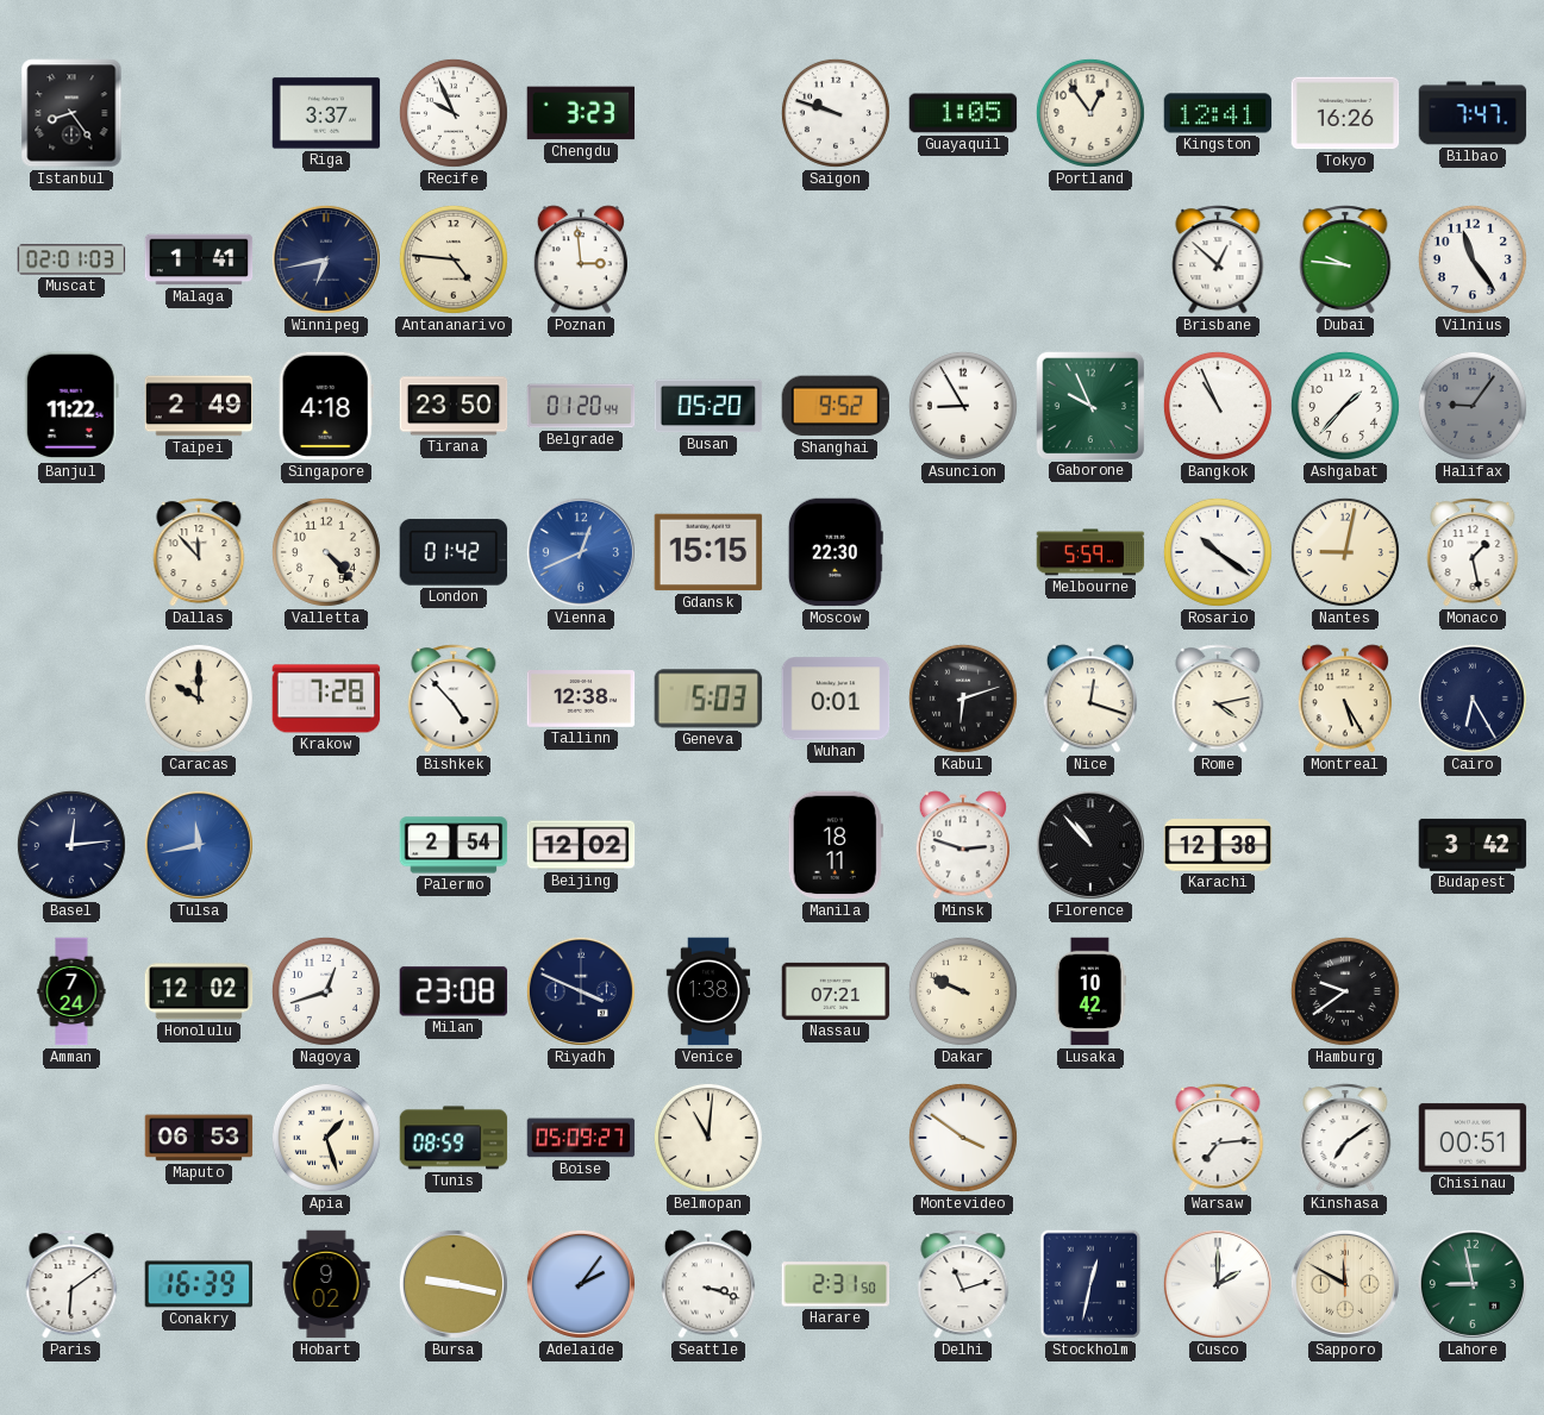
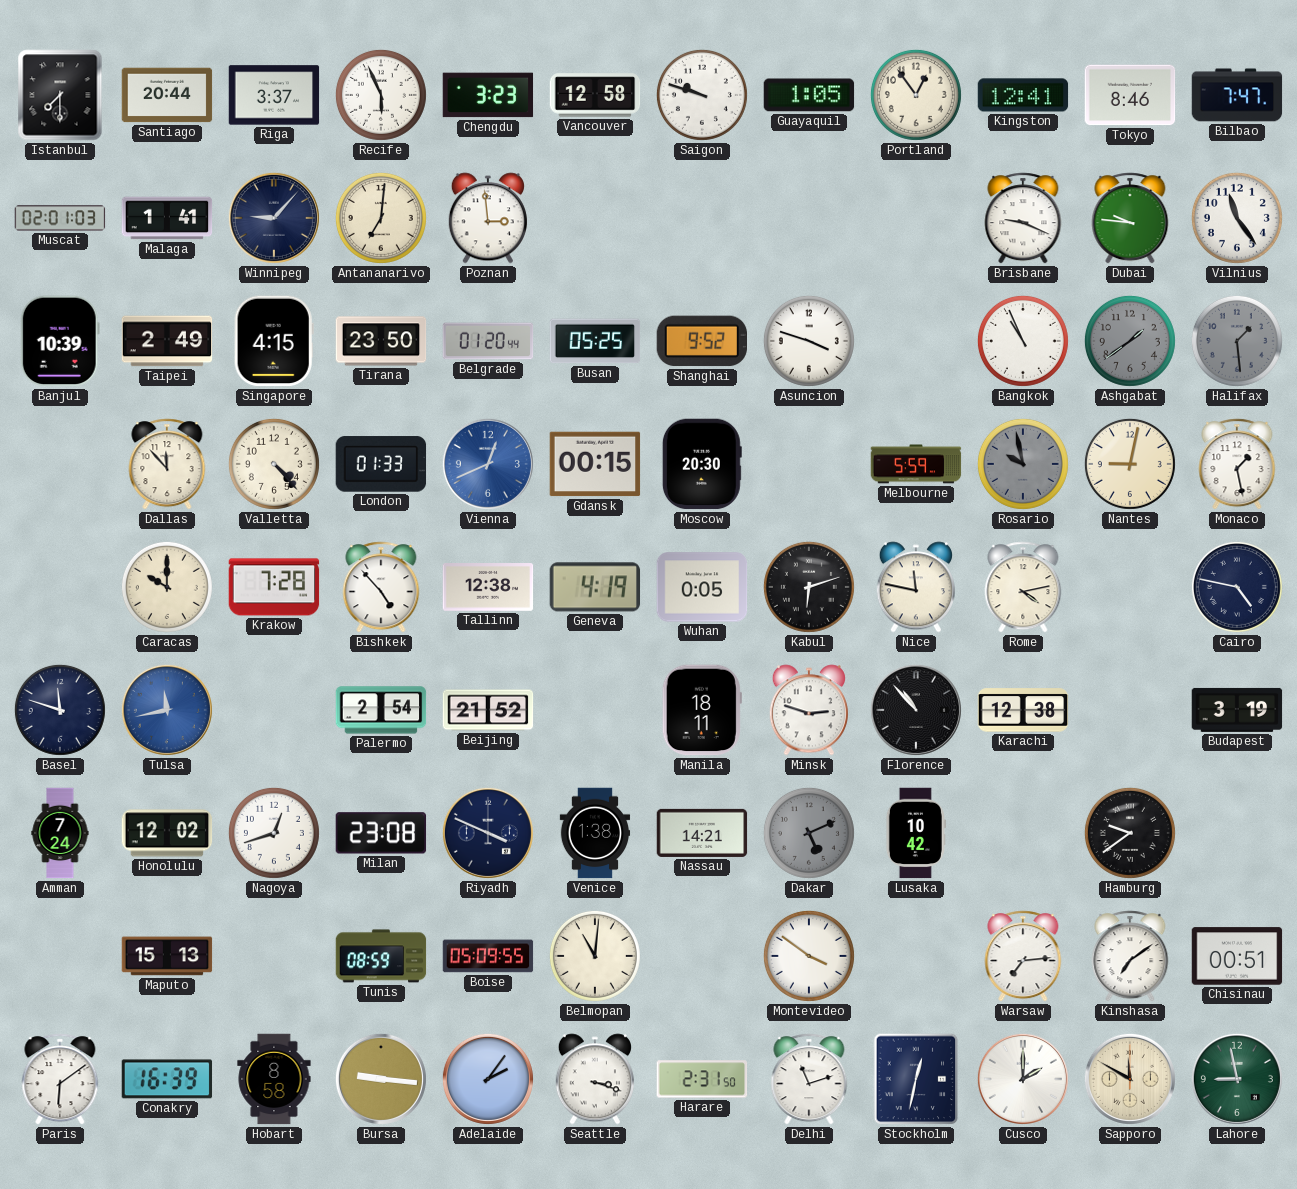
Istanbul: 8:24 -> 7:30
Santiago: none -> 20:44
Recife: 9:56 -> 5:56
Vancouver: none -> 12:58
Tokyo: 16:26 -> 8:46
Winnipeg: 6:43 -> 9:07
Antananarivo: 4:46 -> 7:01
Brisbane: 12:52 -> 9:19
Banjul: 11:22 -> 10:39
Singapore: 4:18 -> 4:15
Busan: 05:20 -> 05:25
Asuncion: 8:55 -> 3:48
Gaborone: 9:56 -> none
Ashgabat: 1:37 -> 1:39
Ashgabat dial: white -> grey
Halifax: 9:06 -> 1:29
London: 01:42 -> 01:33
Gdansk: 15:15 -> 00:15
Moscow: 22:30 -> 20:30
Rosario: 10:21 -> 9:58
Rosario dial: white -> grey
Geneva: 5:03 -> 4:19
Wuhan: 0:01 -> 0:05
Nice: 12:18 -> 11:47
Montreal: 5:25 -> none
Cairo: 6:25 -> 4:47
Basel: 12:14 -> 11:48
Beijing: 12:02 -> 21:52
Budapest: 3:42 -> 3:19
Nassau: 07:21 -> 14:21
Dakar: 9:49 -> 5:11
Dakar dial: cream -> grey
Maputo: 06:53 -> 15:13
Apia: 1:27 -> none
Boise: 05:09:27 -> 05:09:55
Hobart: 9:02 -> 8:58
Bursa: 9:17 -> 9:16
